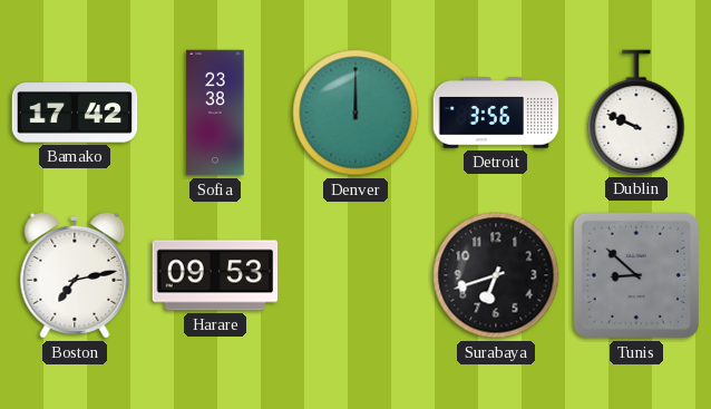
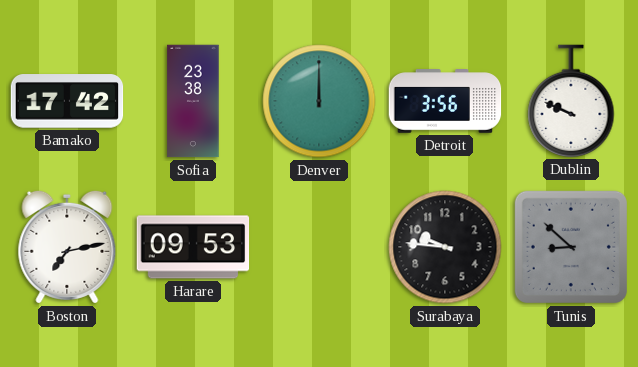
Surabaya: 6:42 -> 9:46
